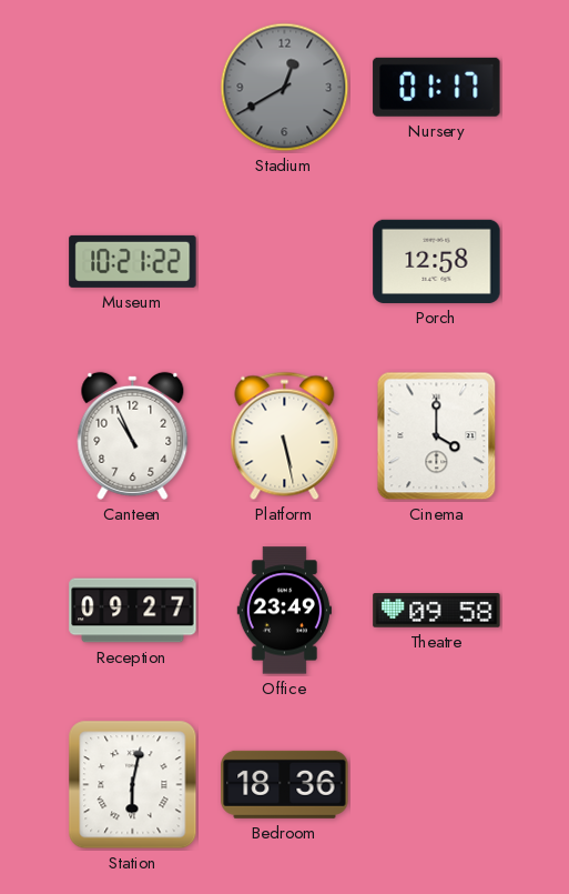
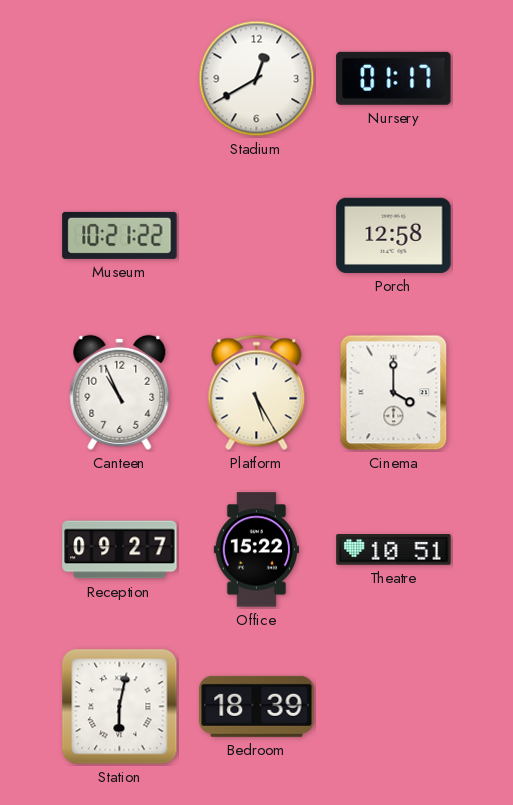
Stadium dial: grey -> white
Platform: 5:28 -> 5:25
Office: 23:49 -> 15:22
Theatre: 09:58 -> 10:51
Bedroom: 18:36 -> 18:39
